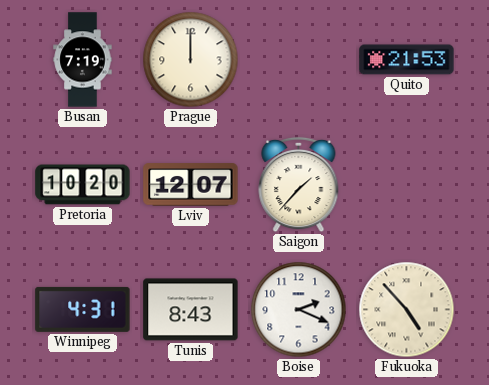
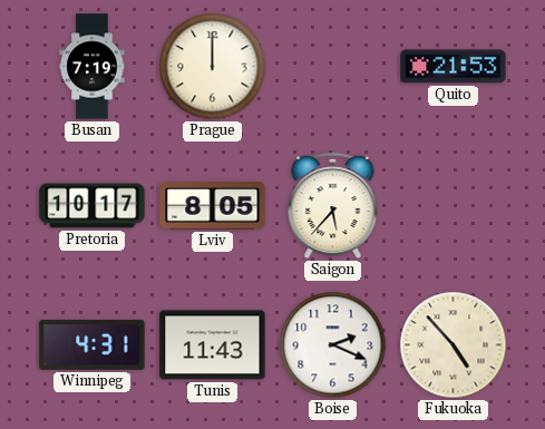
Pretoria: 10:20 -> 10:17
Lviv: 12:07 -> 8:05
Saigon: 1:37 -> 5:37
Tunis: 8:43 -> 11:43
